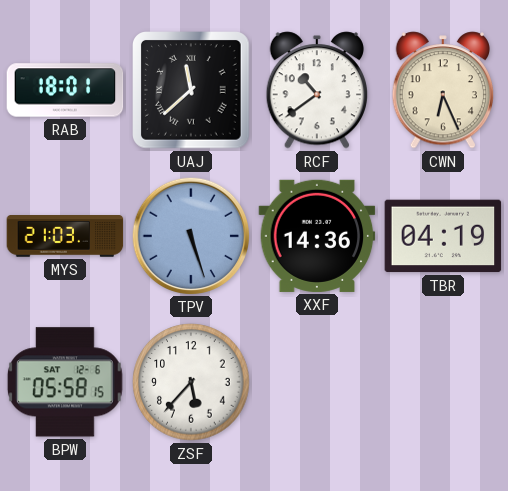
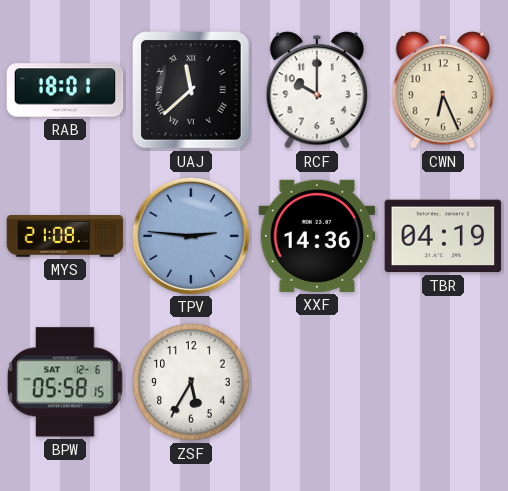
RCF: 10:39 -> 10:00
MYS: 21:03 -> 21:08
TPV: 5:27 -> 2:46
ZSF: 5:37 -> 5:35
